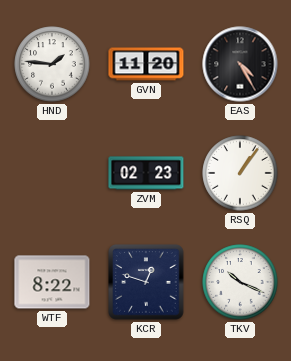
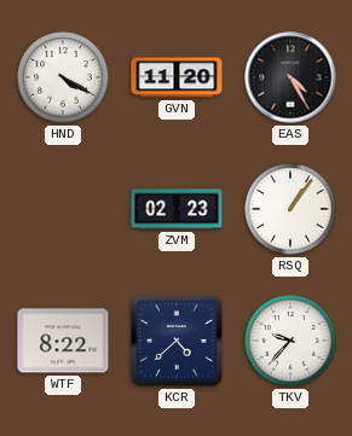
HND: 1:46 -> 4:20
KCR: 12:48 -> 4:38
TKV: 10:19 -> 9:37
